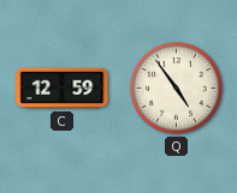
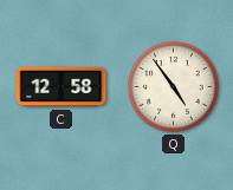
C: 12:59 -> 12:58
